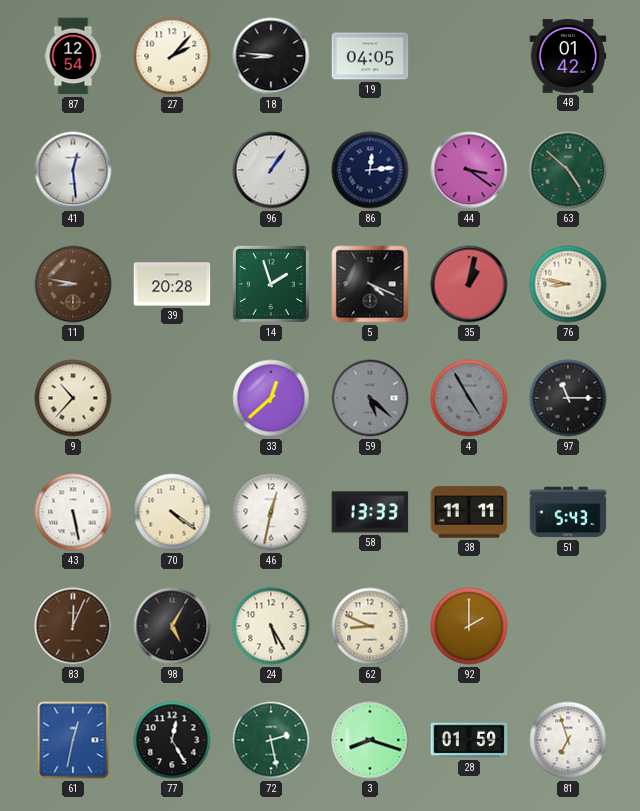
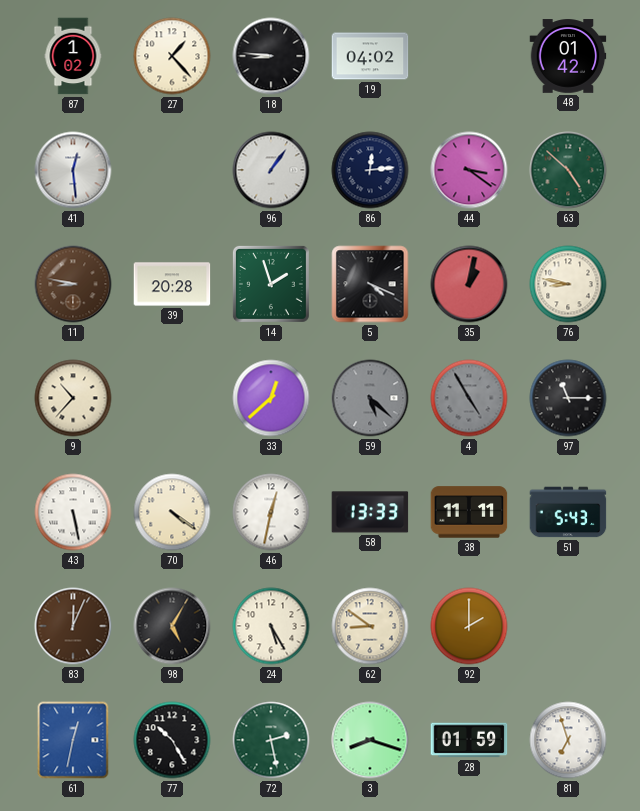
87: 12:54 -> 1:02
27: 2:07 -> 1:23
19: 04:05 -> 04:02
62: 8:49 -> 8:51
77: 12:25 -> 10:25
